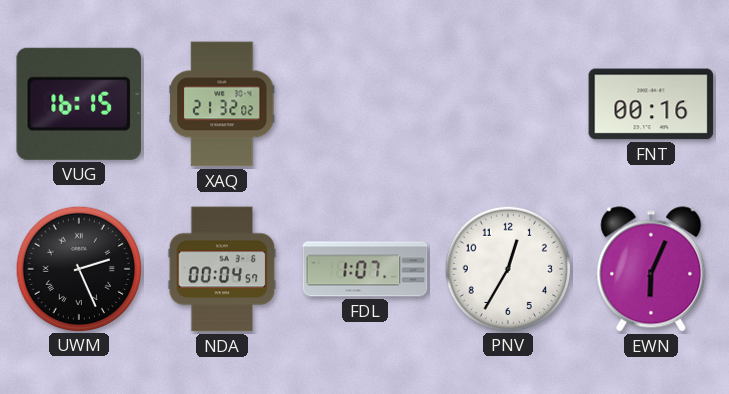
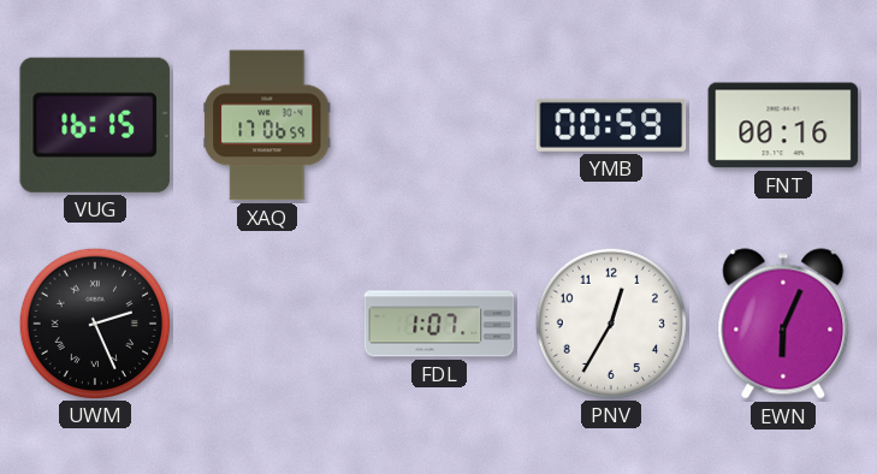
XAQ: 21:32 -> 17:06
YMB: none -> 00:59
NDA: 00:04 -> none
